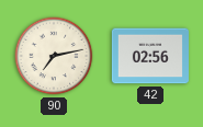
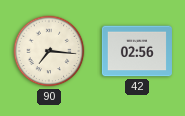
90: 7:13 -> 7:16
